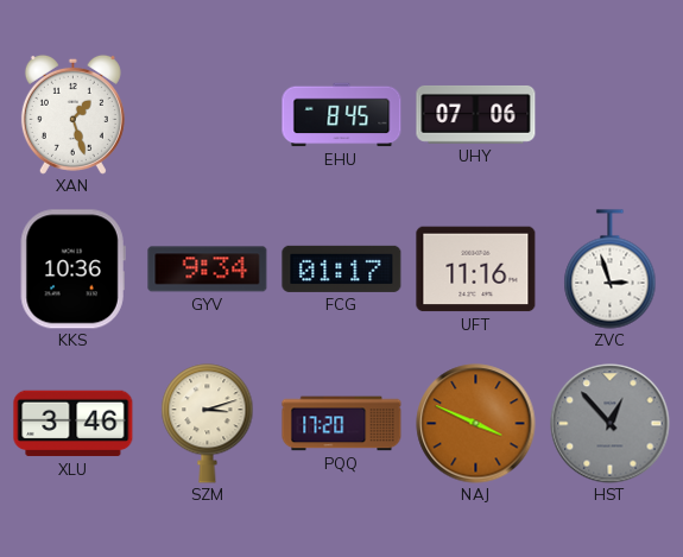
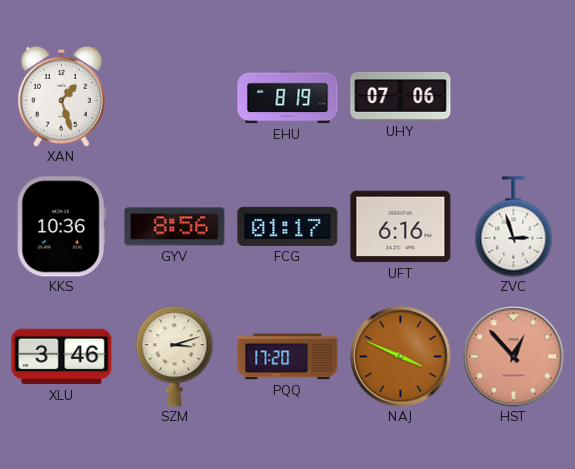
EHU: 8:45 -> 8:19
GYV: 9:34 -> 8:56
UFT: 11:16 -> 6:16
HST dial: grey -> salmon
